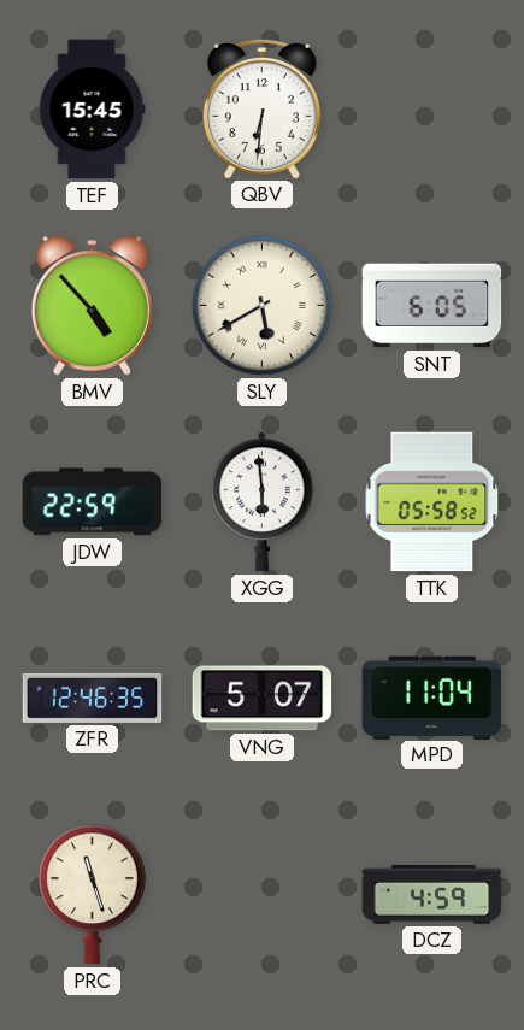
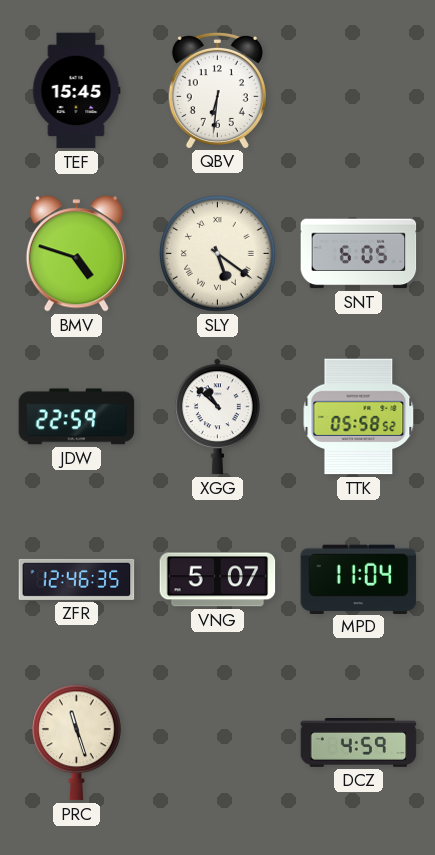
BMV: 4:53 -> 4:48
SLY: 5:40 -> 5:21
XGG: 5:59 -> 10:52
